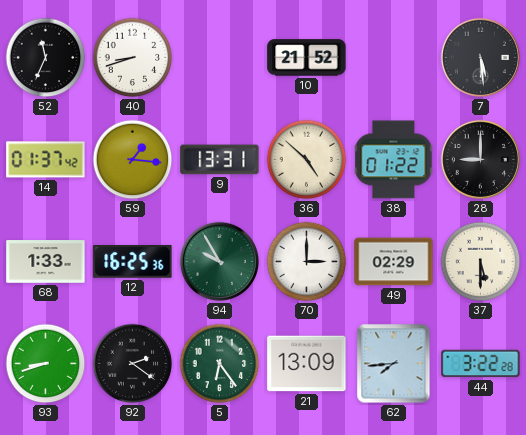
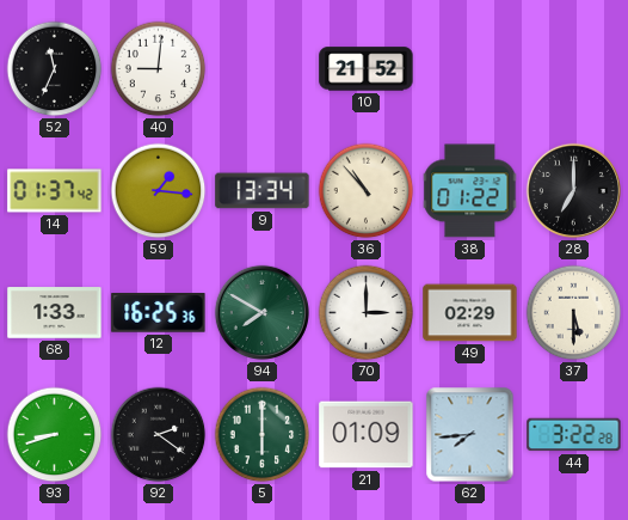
40: 8:42 -> 9:01
7: 5:29 -> none
9: 13:31 -> 13:34
36: 4:52 -> 10:53
28: 9:00 -> 7:00
94: 9:55 -> 7:50
5: 6:24 -> 6:00
21: 13:09 -> 01:09
